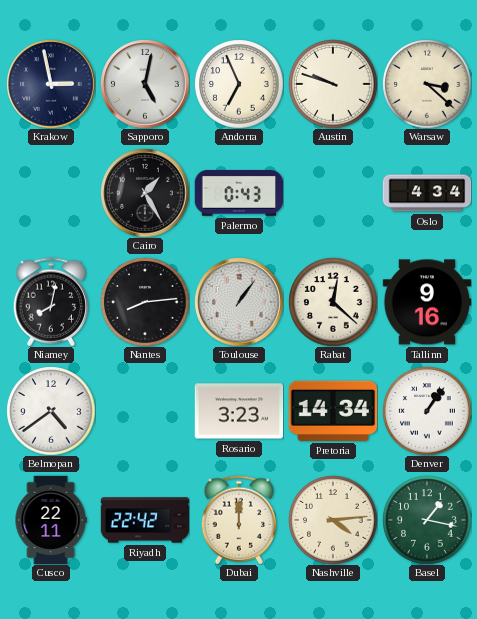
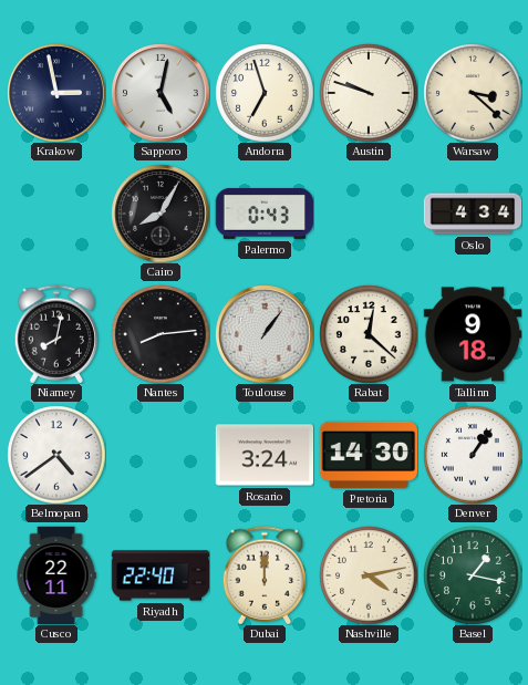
Andorra: 6:56 -> 6:57
Cairo: 1:25 -> 8:05
Tallinn: 9:16 -> 9:18
Rosario: 3:23 -> 3:24
Pretoria: 14:34 -> 14:30
Riyadh: 22:42 -> 22:40
Nashville: 4:14 -> 4:13
